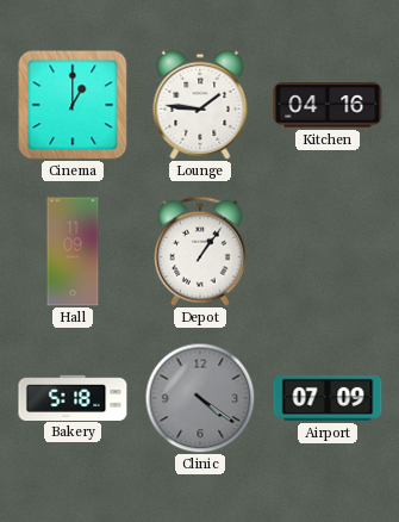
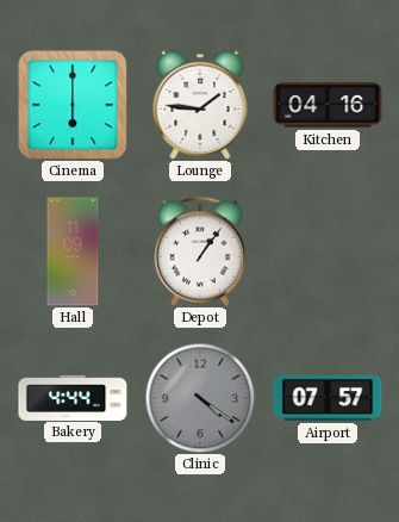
Cinema: 1:00 -> 6:00
Bakery: 5:18 -> 4:44
Airport: 07:09 -> 07:57
